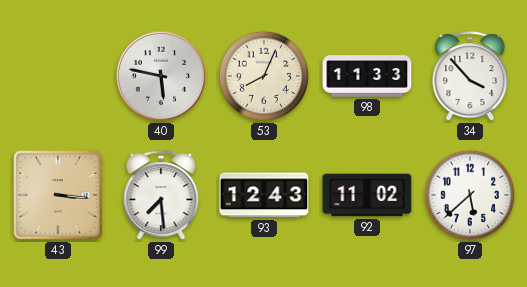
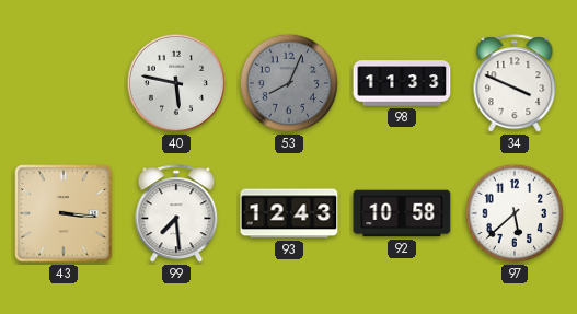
53 dial: cream -> grey
34: 3:53 -> 3:49
92: 11:02 -> 10:58
